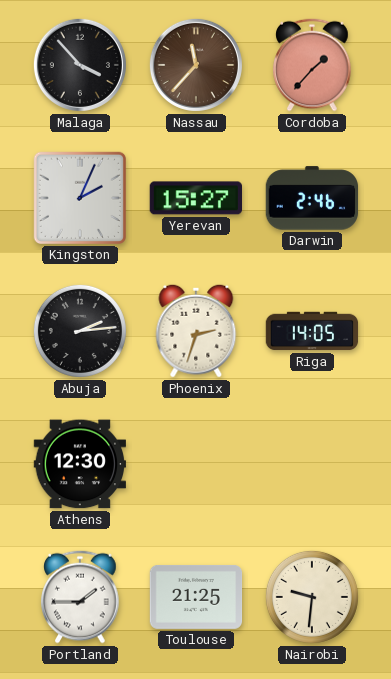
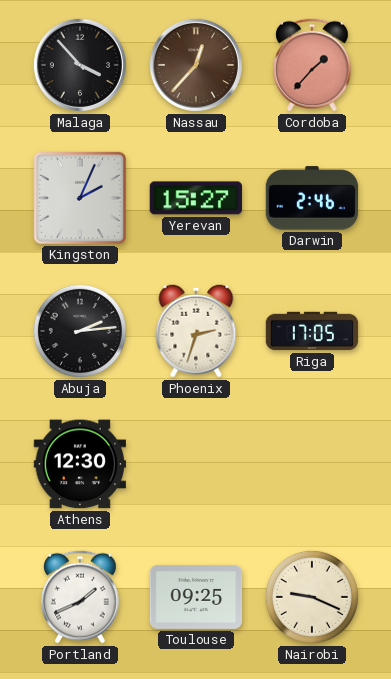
Nassau: 11:37 -> 12:37
Riga: 14:05 -> 17:05
Portland: 1:45 -> 1:41
Toulouse: 21:25 -> 09:25
Nairobi: 9:31 -> 9:19
